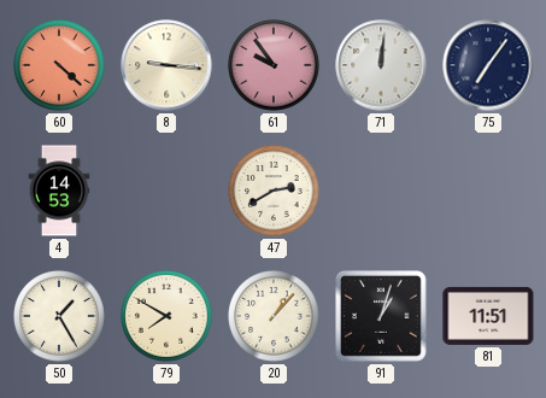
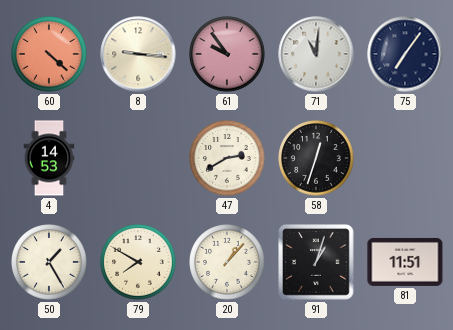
71: 12:01 -> 11:01
58: none -> 12:33
